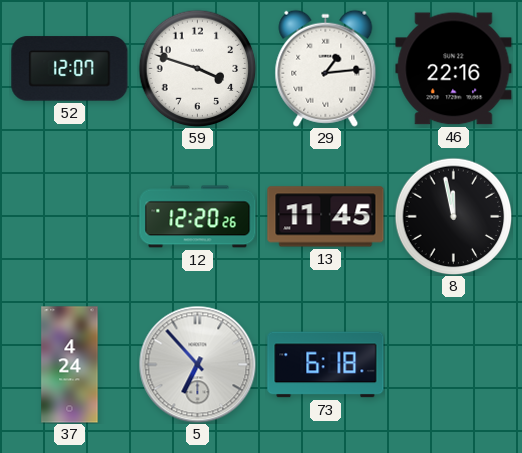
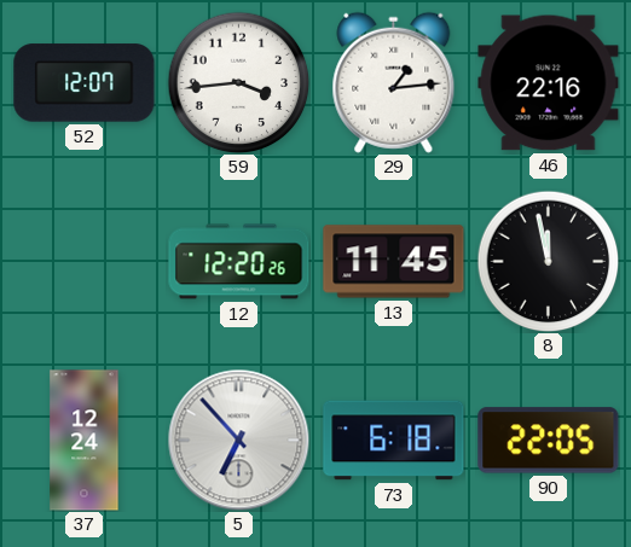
59: 3:48 -> 3:44
37: 4:24 -> 12:24
90: none -> 22:05
